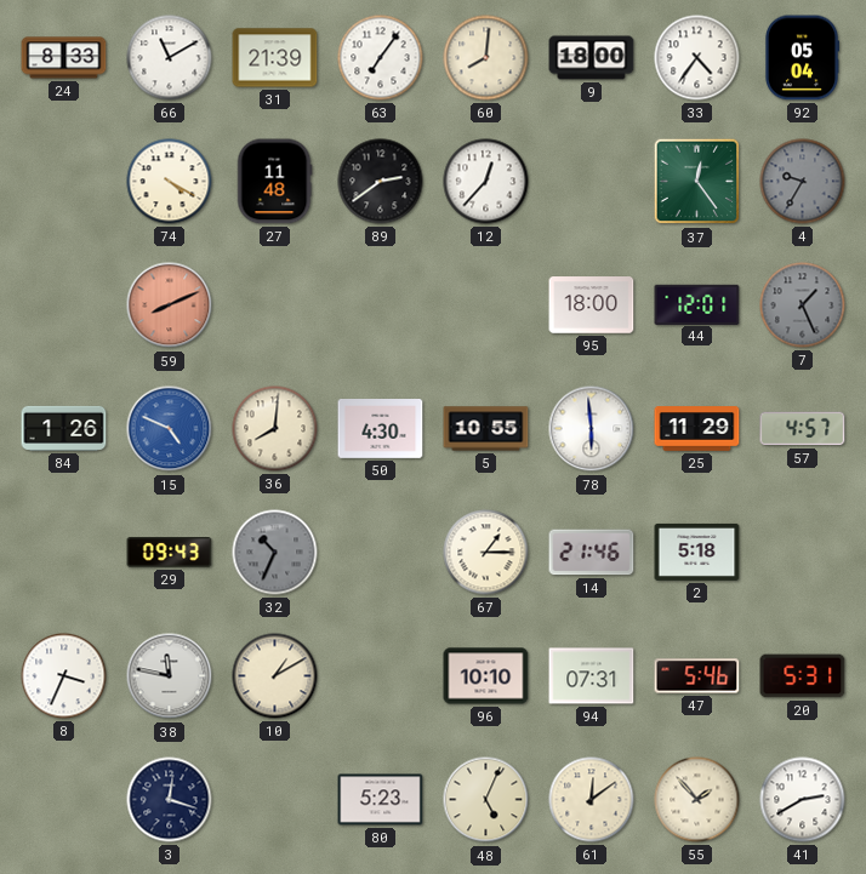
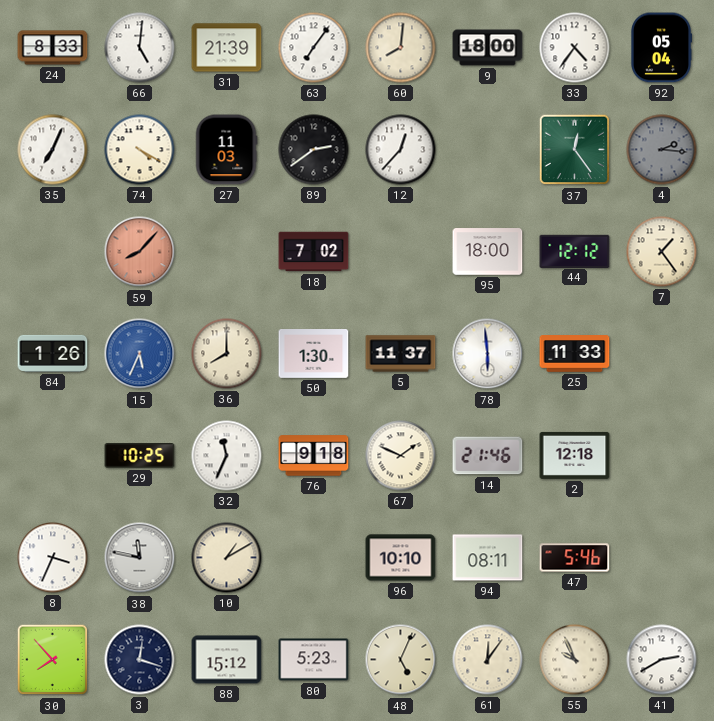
66: 11:10 -> 5:01
35: none -> 7:04
27: 11:48 -> 11:03
4: 9:35 -> 2:16
59: 8:11 -> 8:07
18: none -> 7:02
44: 12:01 -> 12:12
7: 1:26 -> 1:24
7 dial: grey -> cream
15: 4:49 -> 5:34
36: 8:01 -> 8:00
50: 4:30 -> 1:30
5: 10:55 -> 11:37
25: 11:29 -> 11:33
57: 4:57 -> none
29: 09:43 -> 10:25
32: 10:34 -> 11:34
32 dial: grey -> white
76: none -> 9:18
67: 1:15 -> 1:49
2: 5:18 -> 12:18
94: 07:31 -> 08:11
20: 5:31 -> none
30: none -> 7:53
88: none -> 15:12
61: 12:09 -> 12:06
55: 1:53 -> 9:56
